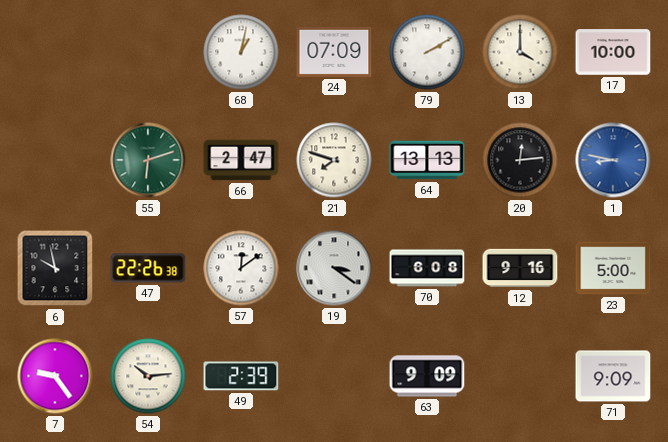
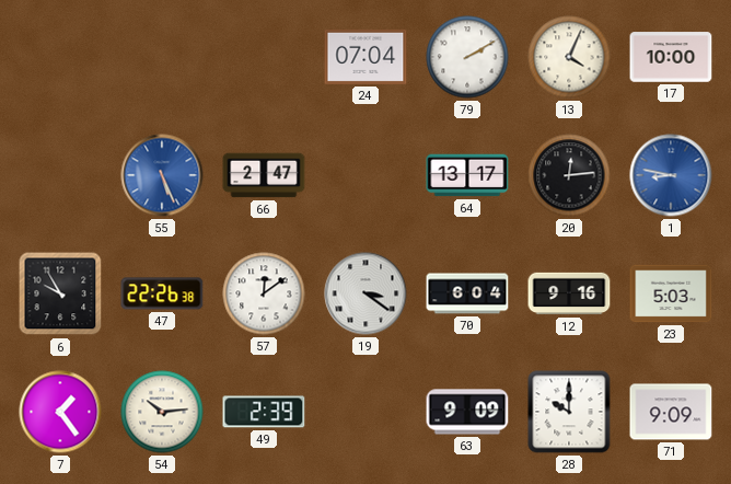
68: 1:02 -> none
24: 07:09 -> 07:04
13: 4:00 -> 4:04
55: 6:12 -> 5:26
55 dial: green -> blue
21: 7:48 -> none
64: 13:13 -> 13:17
6: 9:58 -> 9:55
70: 6:08 -> 6:04
23: 5:00 -> 5:03
7: 9:24 -> 1:24
28: none -> 10:00
